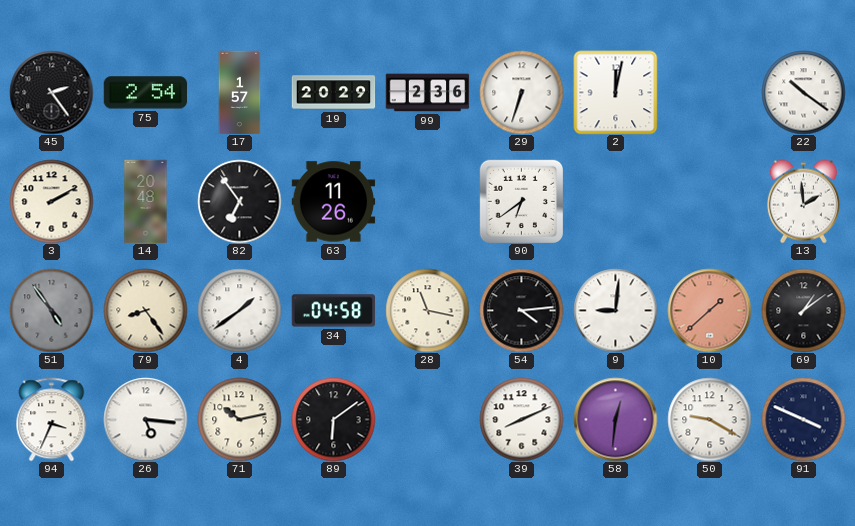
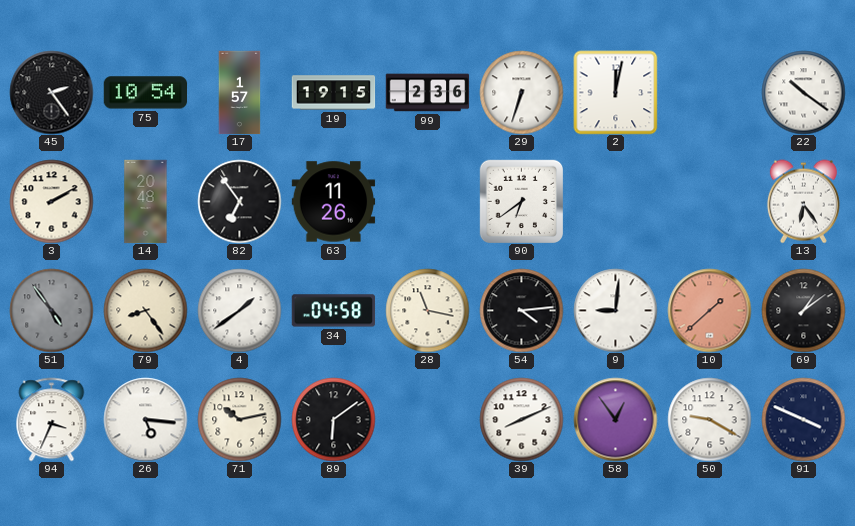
75: 2:54 -> 10:54
19: 20:29 -> 19:15
13: 1:59 -> 6:24
58: 12:31 -> 12:54
